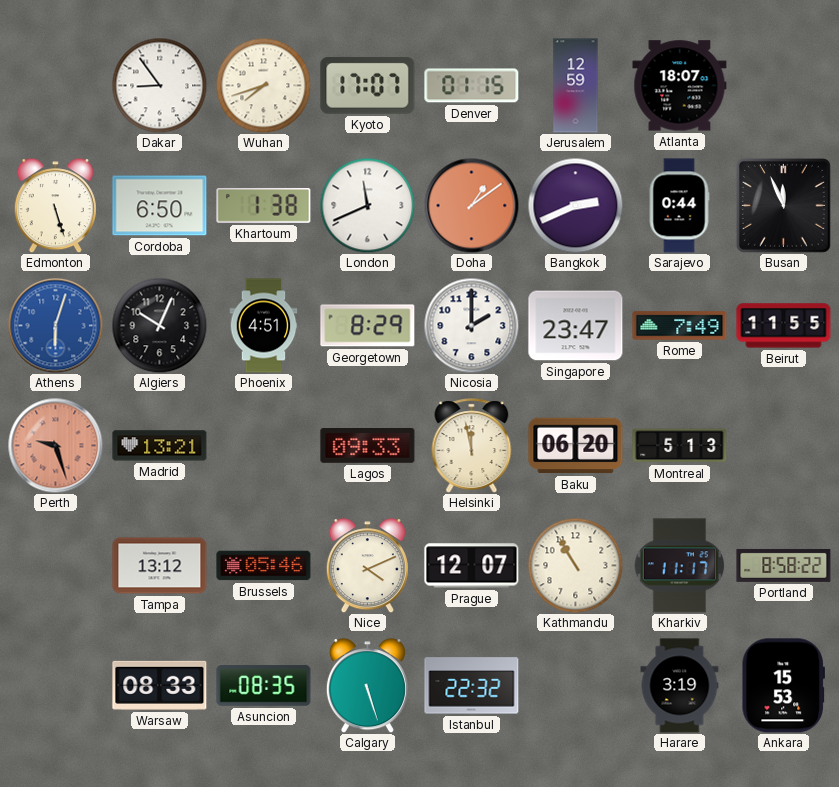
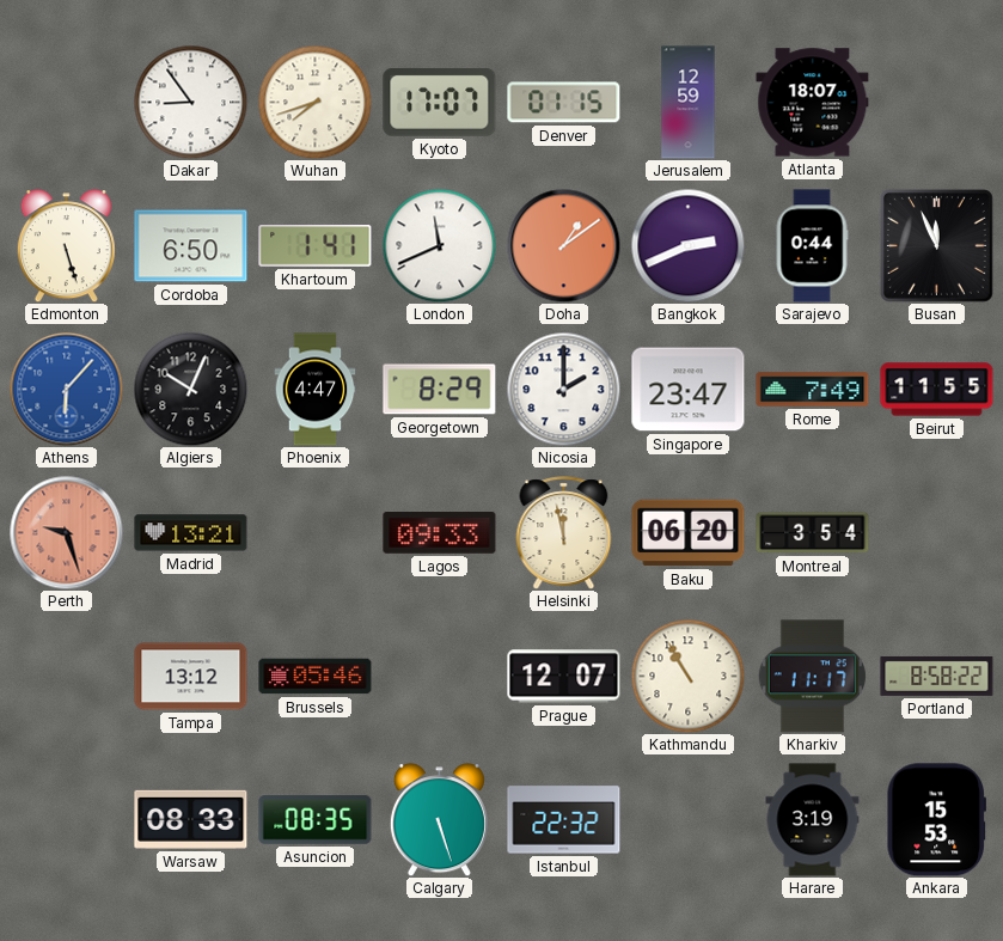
Khartoum: 1:38 -> 1:41
Athens: 6:03 -> 6:07
Phoenix: 4:51 -> 4:47
Montreal: 5:13 -> 3:54
Nice: 4:11 -> none
